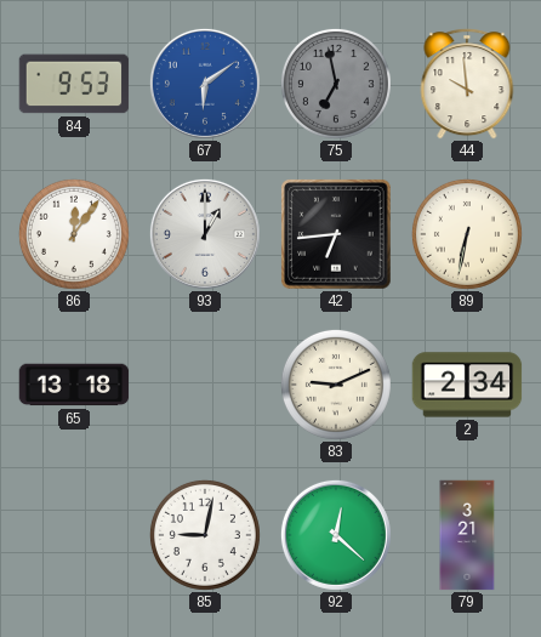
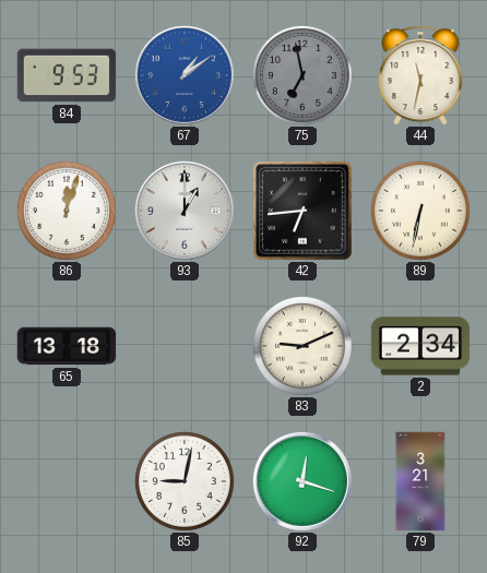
67: 6:09 -> 1:09
44: 9:59 -> 11:32
86: 12:06 -> 12:03
92: 12:22 -> 12:18
